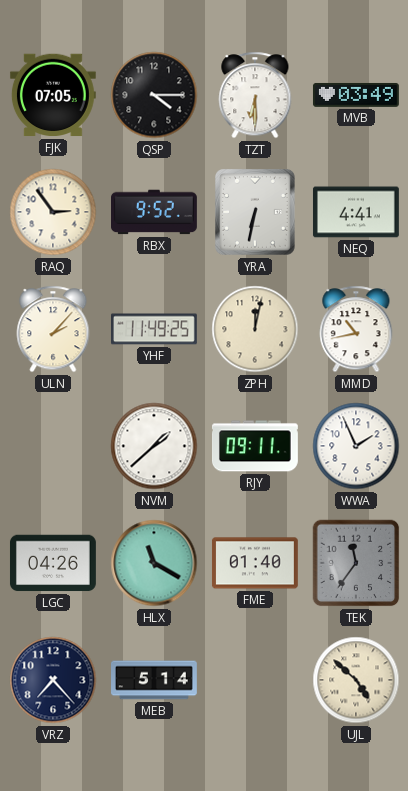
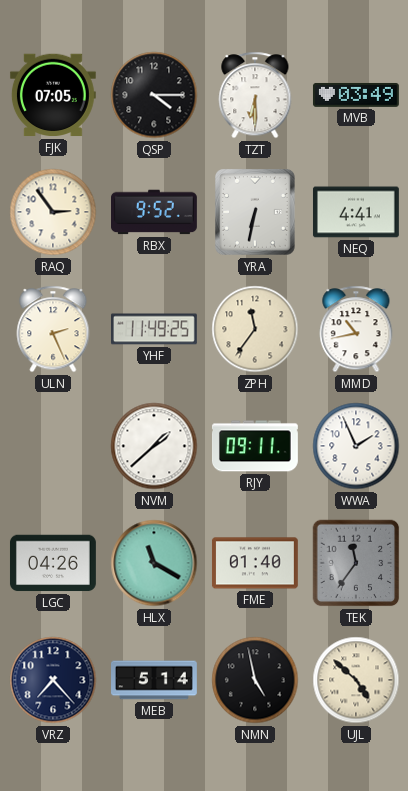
ULN: 2:07 -> 2:26
ZPH: 12:02 -> 11:36
NMN: none -> 4:58
